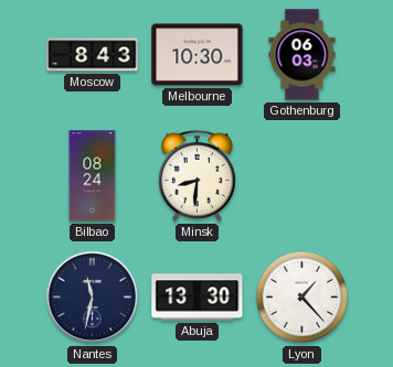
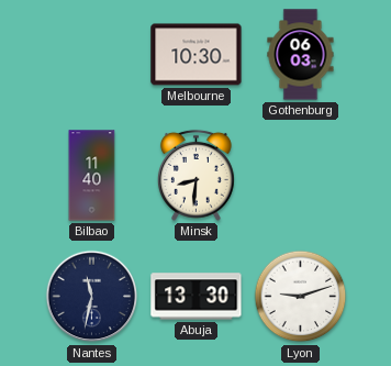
Moscow: 8:43 -> none
Bilbao: 08:24 -> 11:40
Lyon: 1:23 -> 9:12
